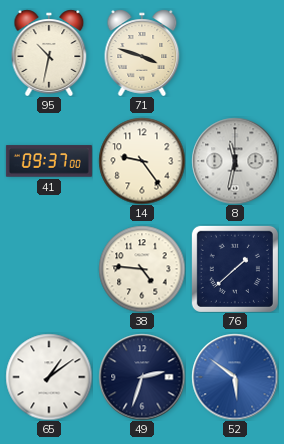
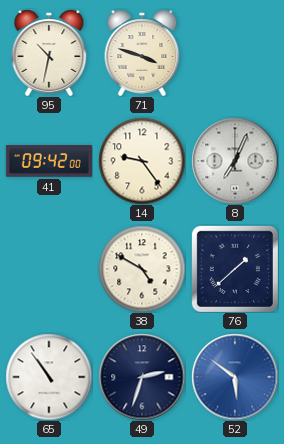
41: 09:37 -> 09:42
8: 11:32 -> 7:04
38: 4:46 -> 4:50
65: 1:09 -> 10:54
